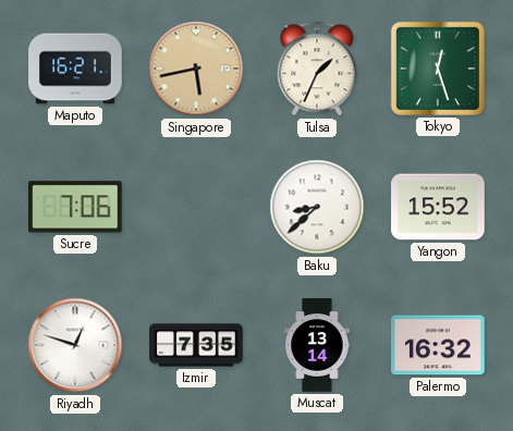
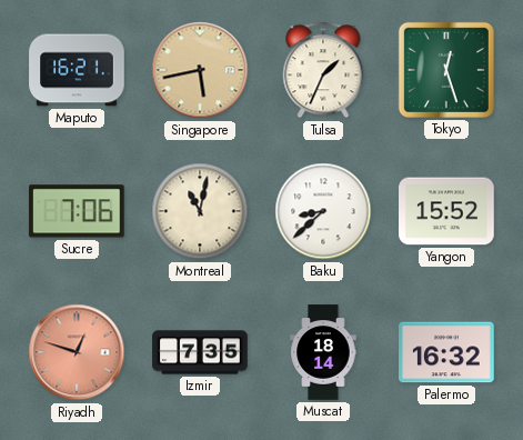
Montreal: none -> 11:02
Riyadh dial: white -> salmon
Muscat: 13:14 -> 18:14
